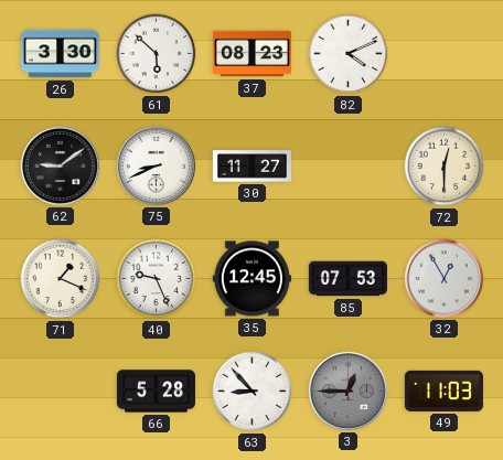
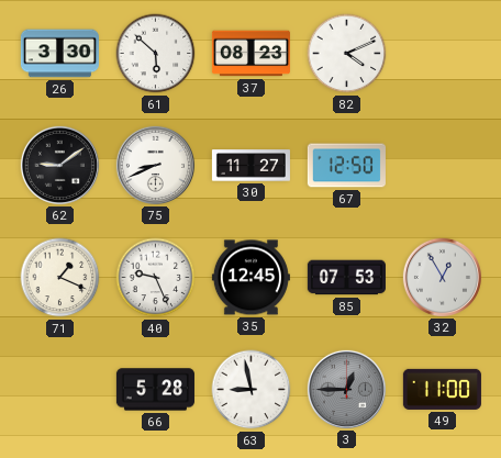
67: none -> 12:50
72: 12:30 -> none
63: 8:53 -> 8:58
49: 11:03 -> 11:00
